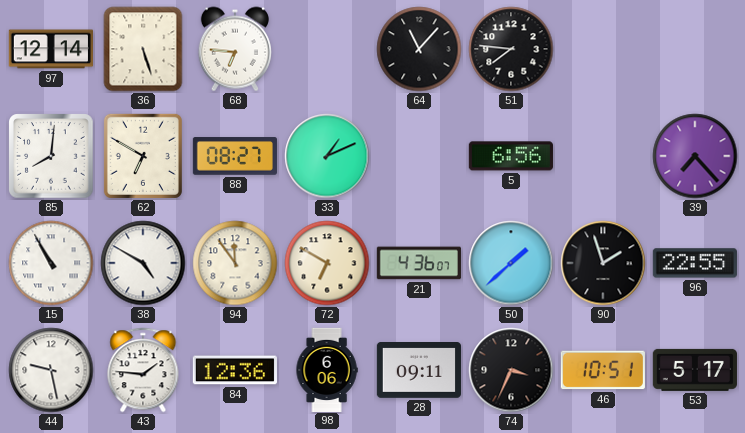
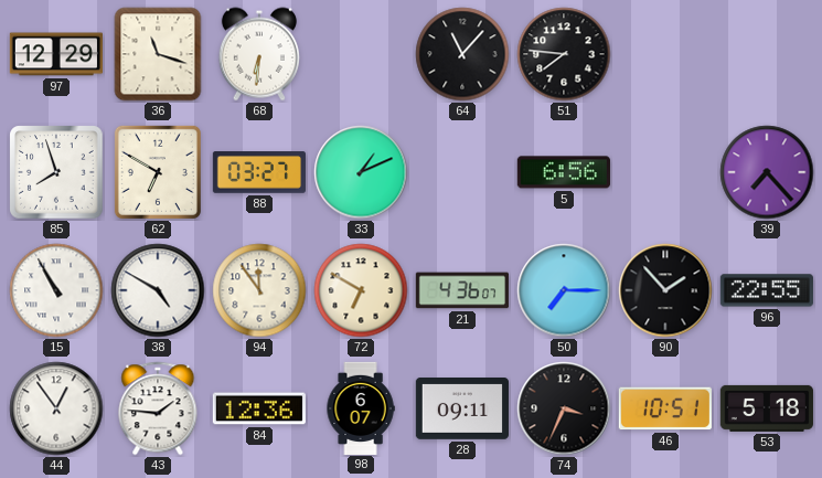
97: 12:14 -> 12:29
36: 5:27 -> 11:18
68: 6:46 -> 6:31
85: 8:01 -> 7:57
88: 08:27 -> 03:27
50: 1:38 -> 7:15
90: 1:57 -> 1:53
44: 9:28 -> 12:54
98: 6:06 -> 6:07
53: 5:17 -> 5:18
